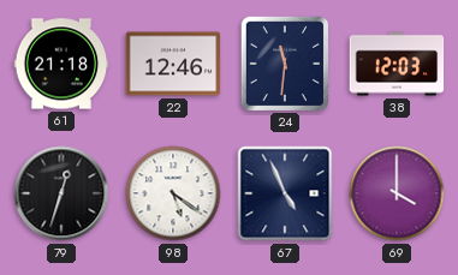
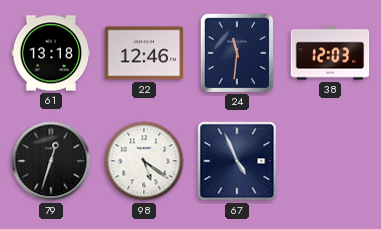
61: 21:18 -> 13:18
69: 4:00 -> none
